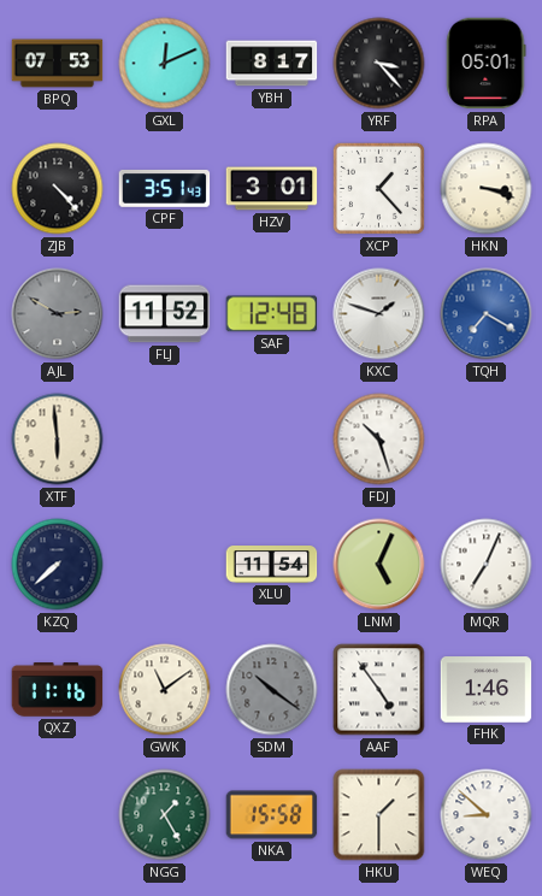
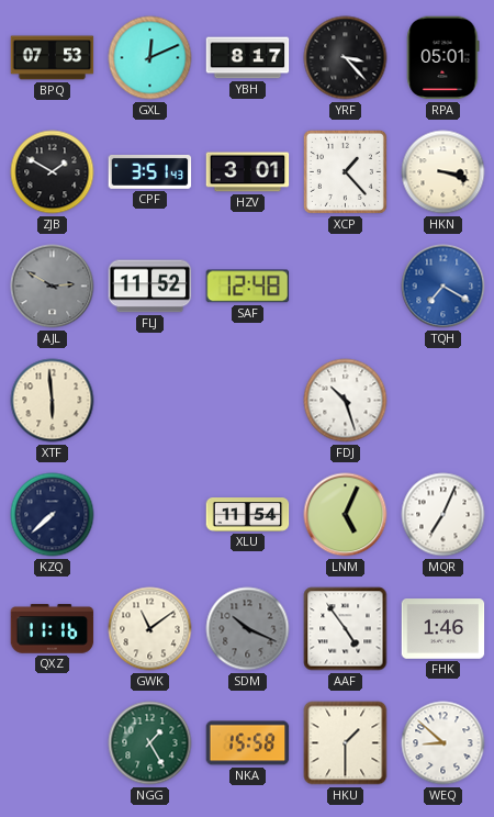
ZJB: 4:23 -> 1:50
KXC: 1:48 -> none
SDM: 10:21 -> 10:19
